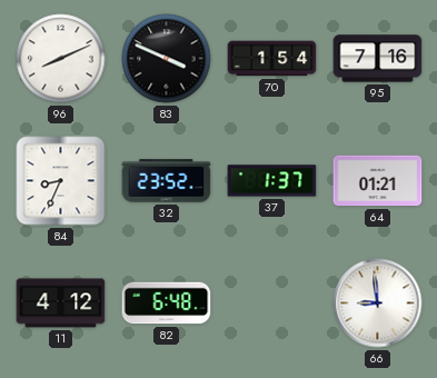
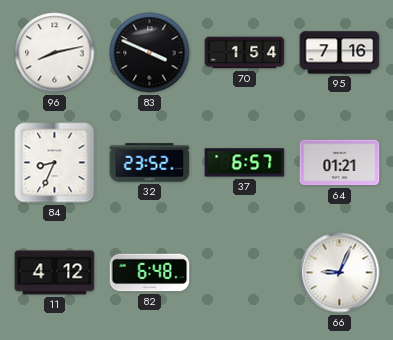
96: 8:11 -> 8:13
37: 1:37 -> 6:57
66: 8:59 -> 9:04
